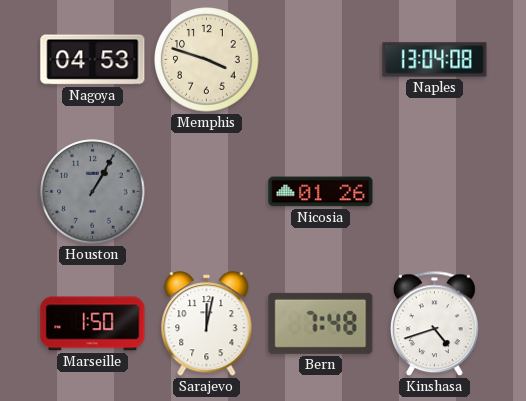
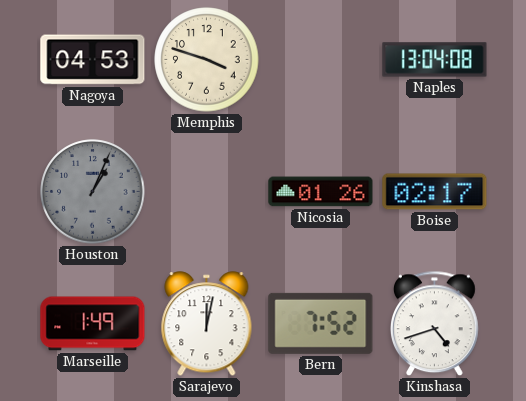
Houston: 1:05 -> 1:04
Boise: none -> 02:17
Marseille: 1:50 -> 1:49
Bern: 7:48 -> 7:52
